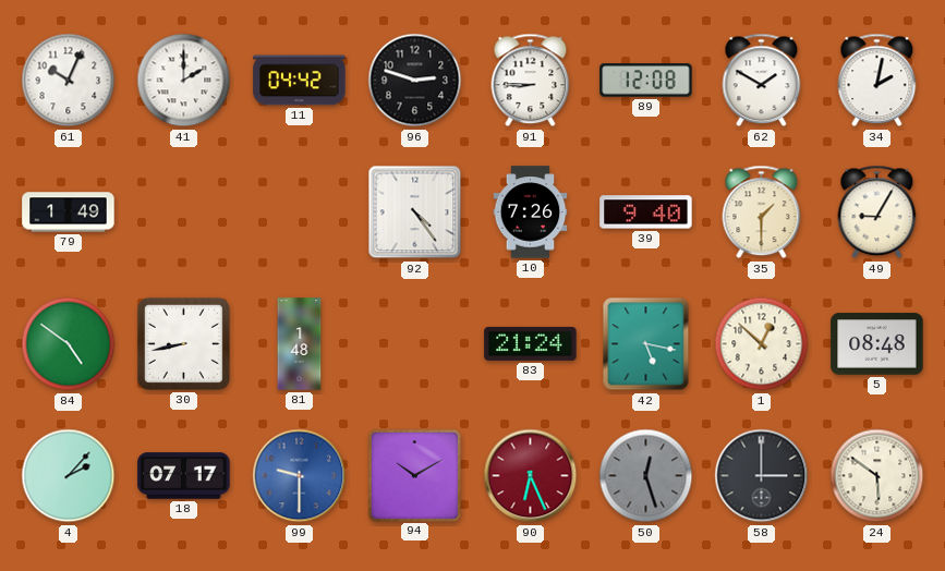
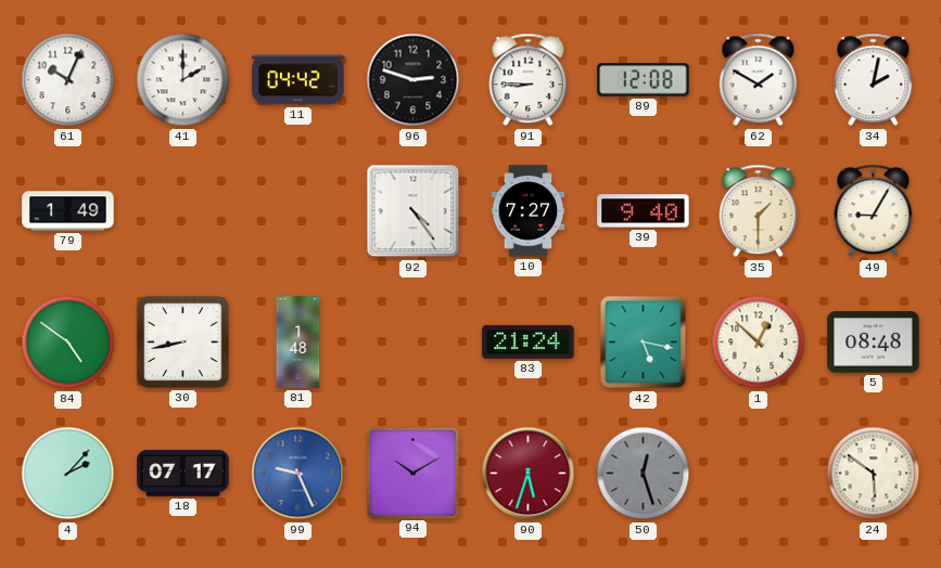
10: 7:26 -> 7:27
99: 9:30 -> 9:26
90: 6:26 -> 5:33
58: 3:00 -> none
